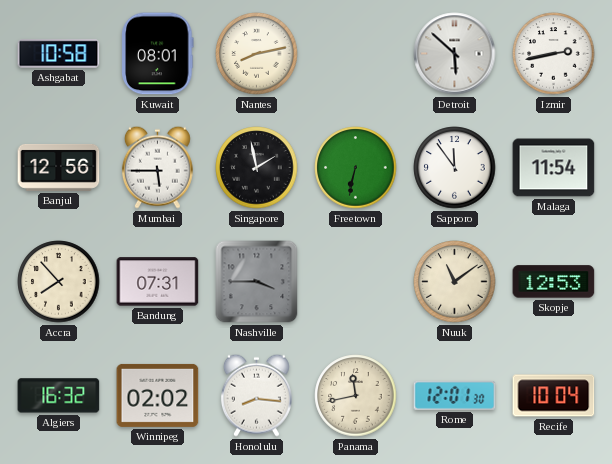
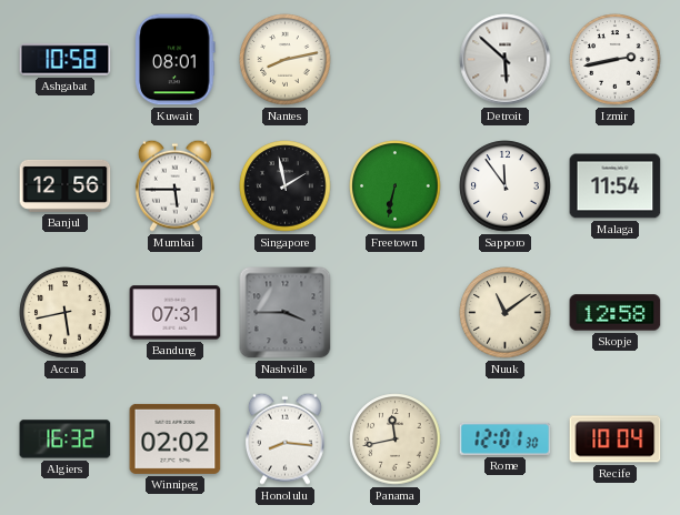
Accra: 7:53 -> 5:43
Skopje: 12:53 -> 12:58
